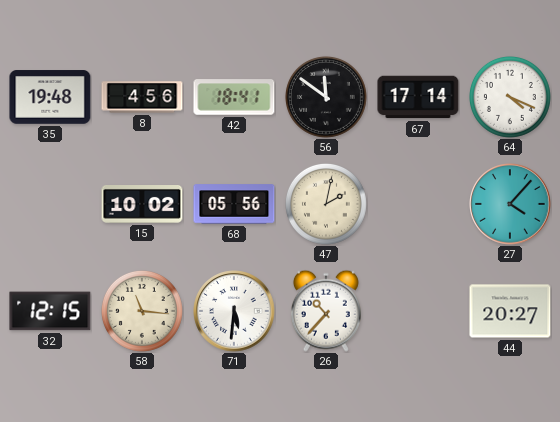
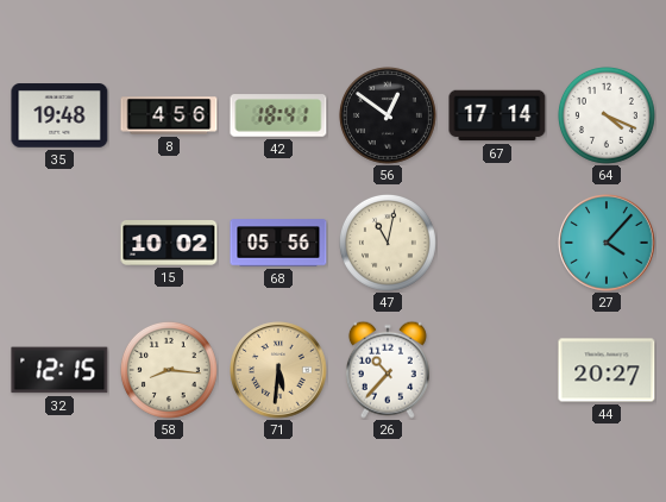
56: 11:51 -> 12:51
47: 2:02 -> 11:02
58: 11:16 -> 8:16
71 dial: white -> champagne
